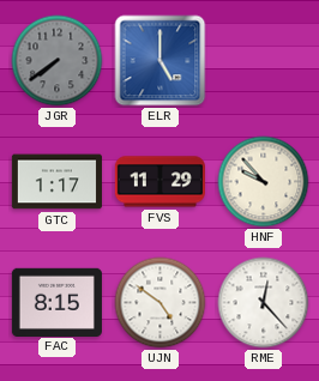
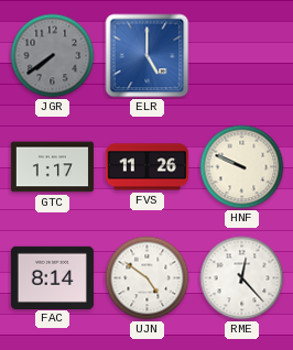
FVS: 11:29 -> 11:26
HNF: 9:53 -> 9:49
FAC: 8:15 -> 8:14
